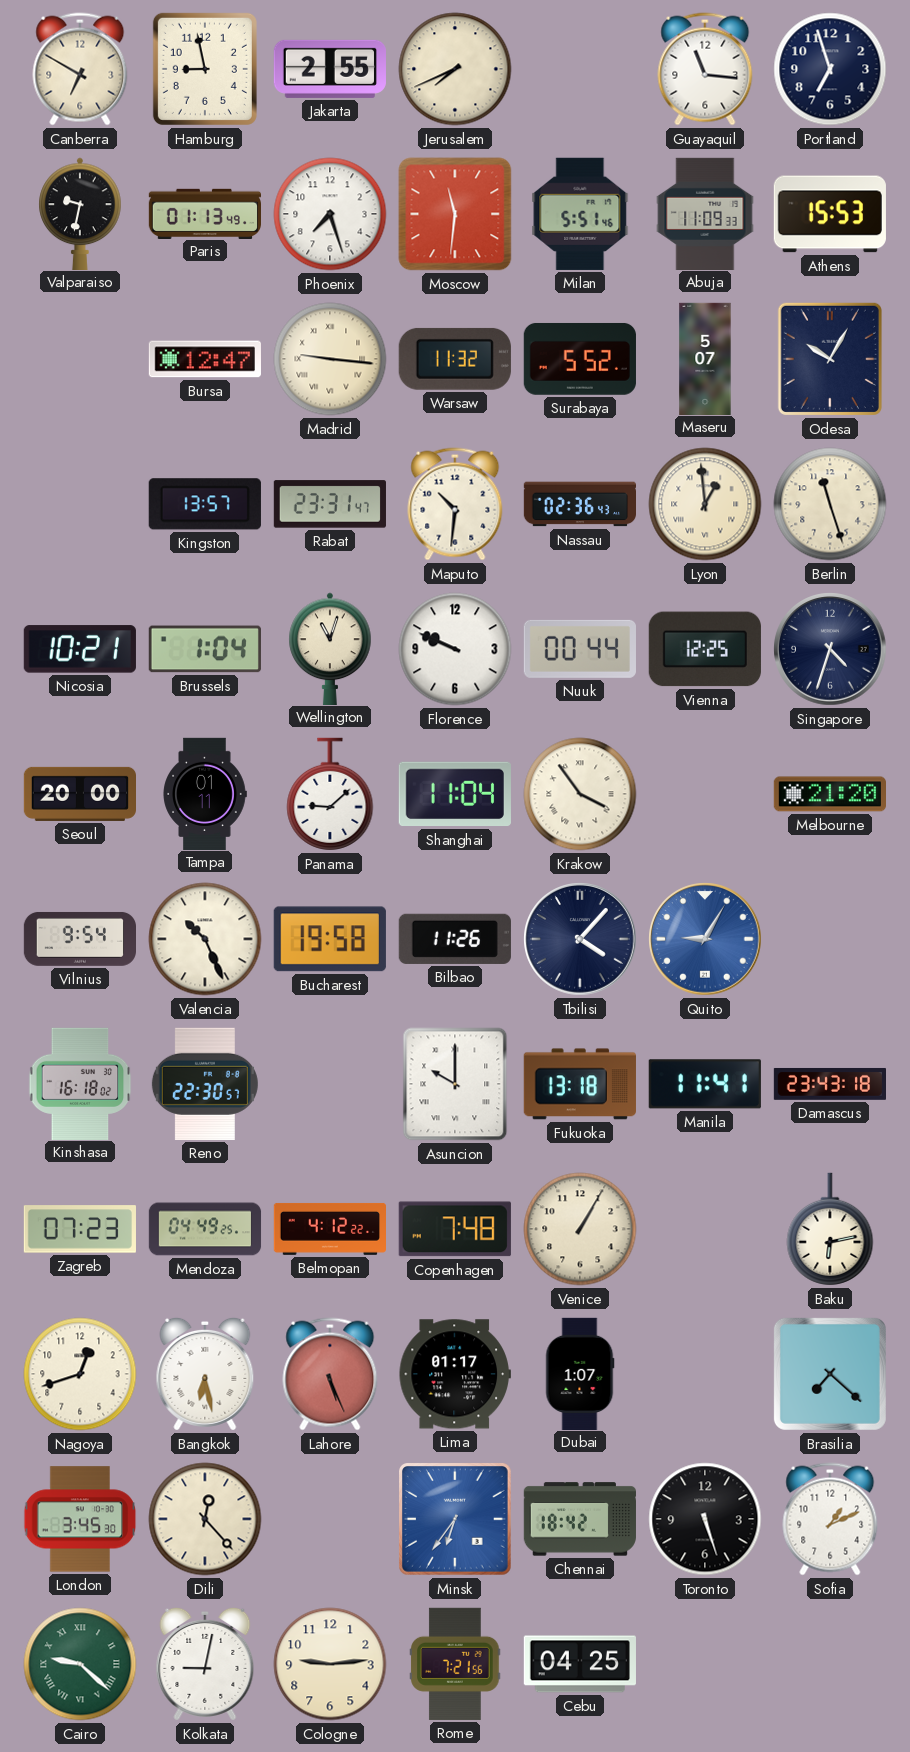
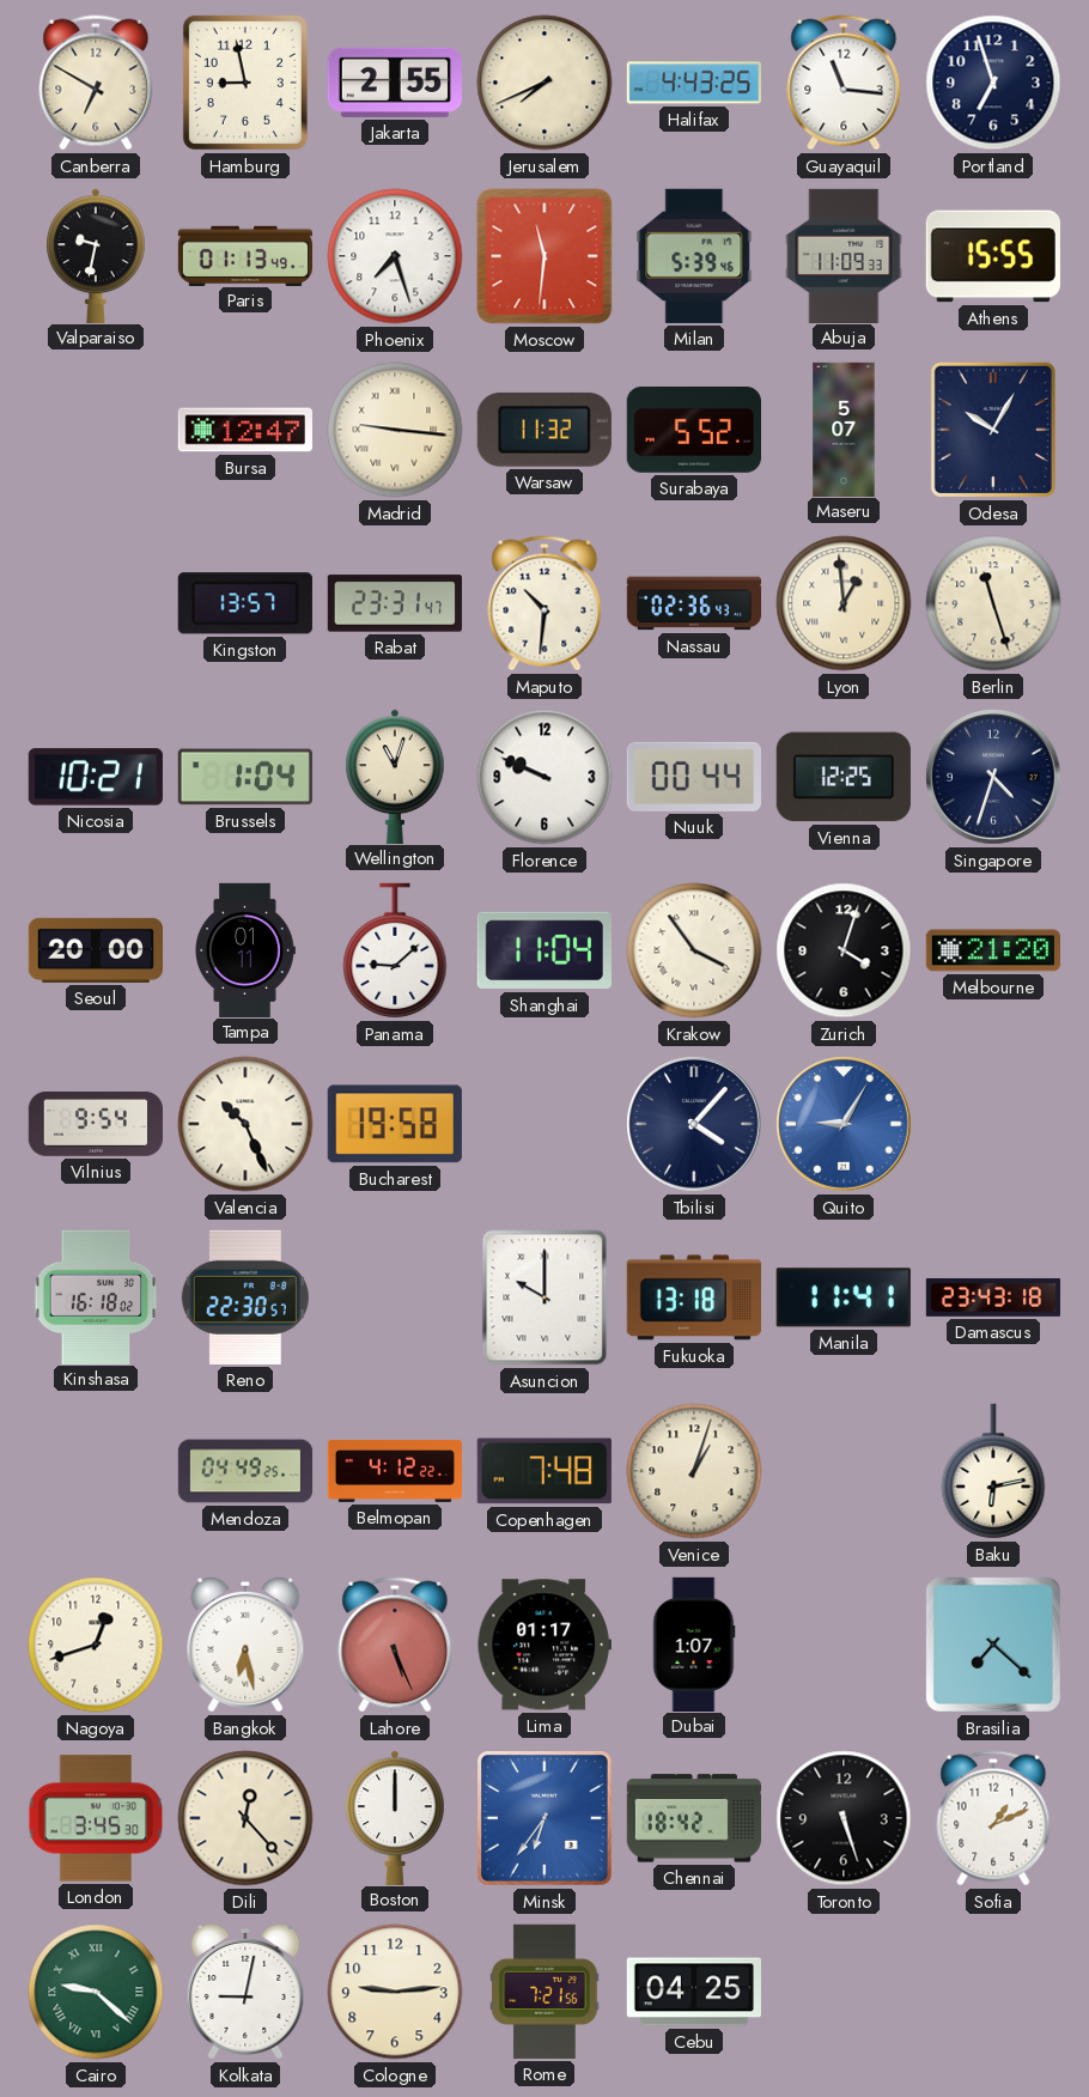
Halifax: none -> 4:43
Milan: 5:51 -> 5:39
Athens: 15:53 -> 15:55
Zurich: none -> 4:03
Bilbao: 11:26 -> none
Zagreb: 07:23 -> none
Venice: 1:05 -> 1:03
Boston: none -> 12:00
